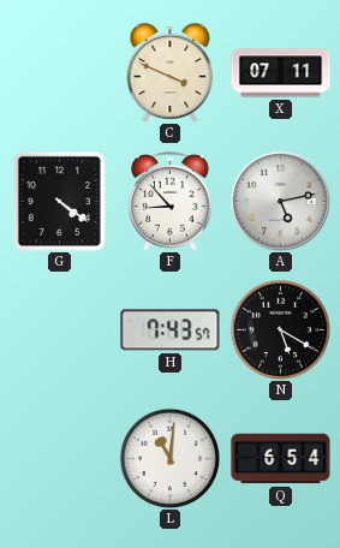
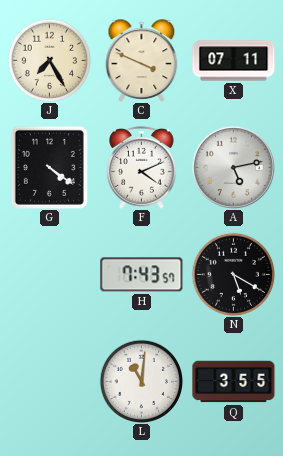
J: none -> 7:25
F: 8:53 -> 4:11
Q: 6:54 -> 3:55
